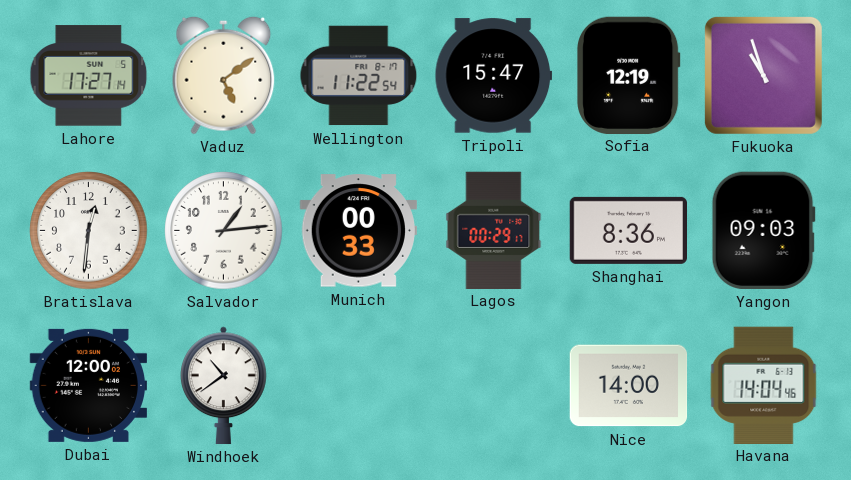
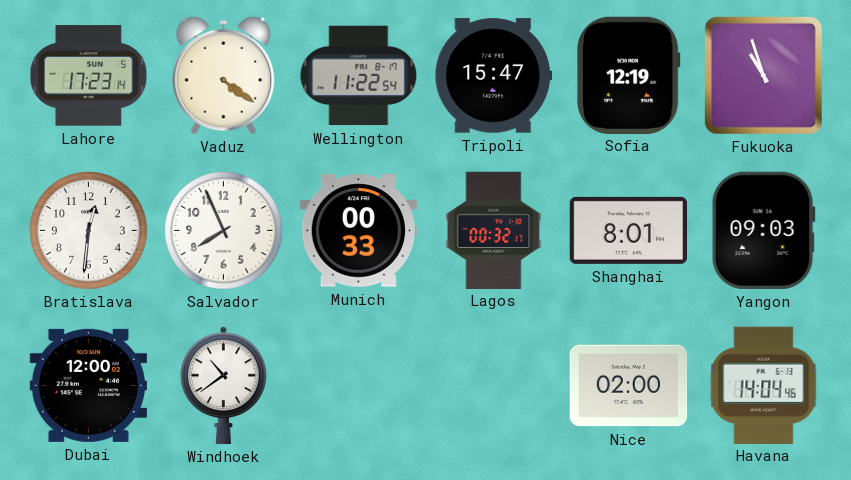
Lahore: 17:27 -> 17:23
Vaduz: 5:09 -> 4:21
Salvador: 1:14 -> 7:56
Lagos: 00:29 -> 00:32
Shanghai: 8:36 -> 8:01
Nice: 14:00 -> 02:00
